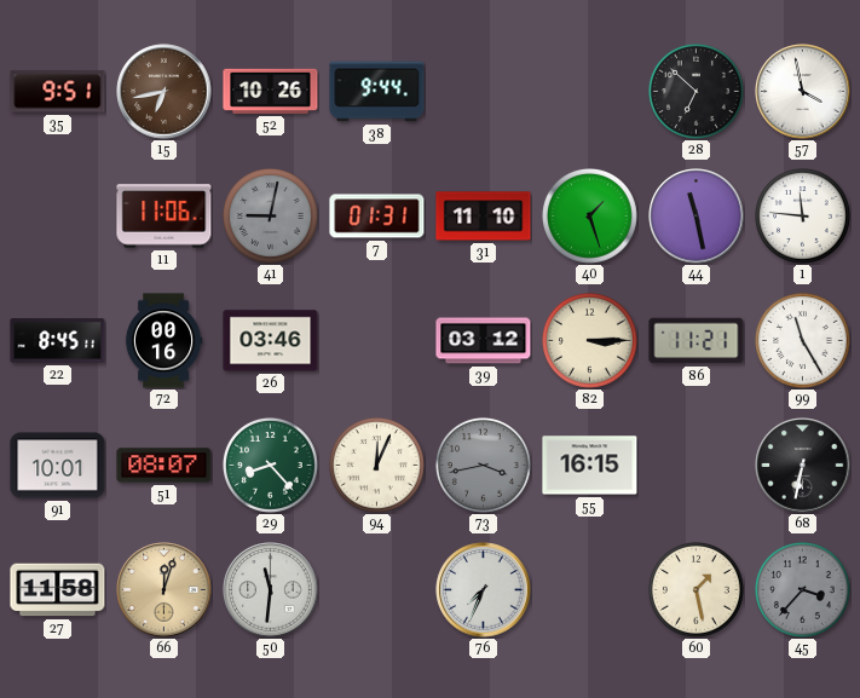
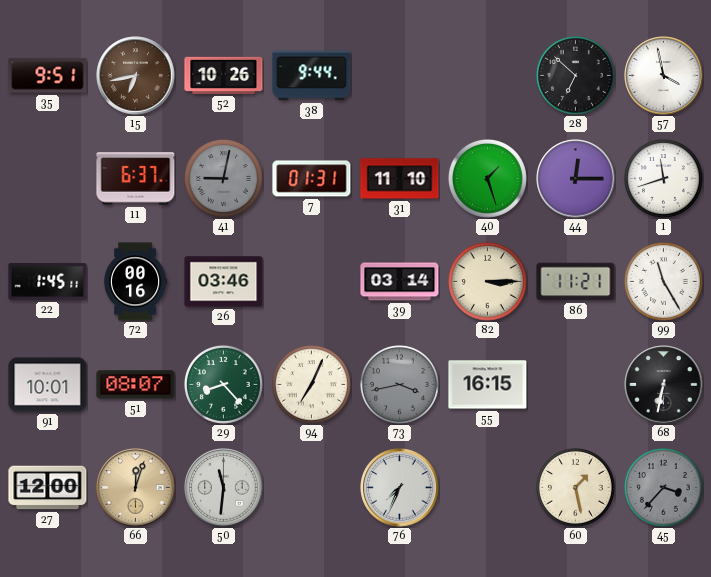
11: 11:06 -> 6:37
44: 11:28 -> 12:15
1: 11:46 -> 11:42
22: 8:45 -> 1:45
39: 03:12 -> 03:14
94: 12:04 -> 7:04
27: 11:58 -> 12:00
